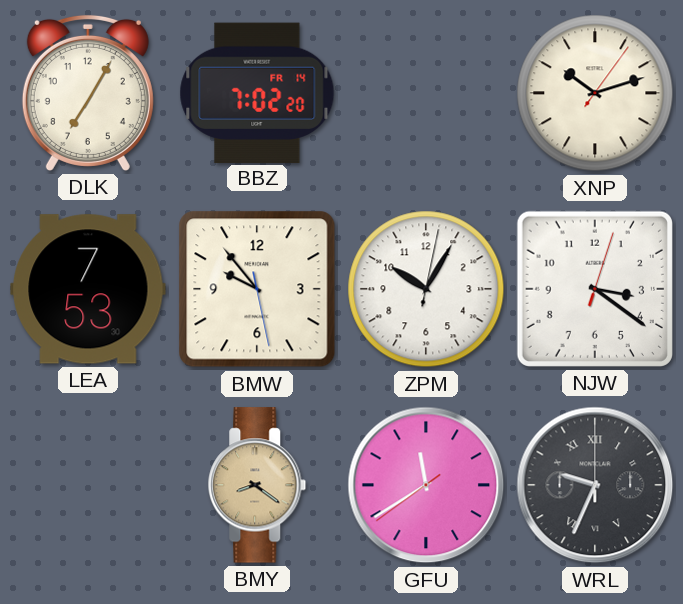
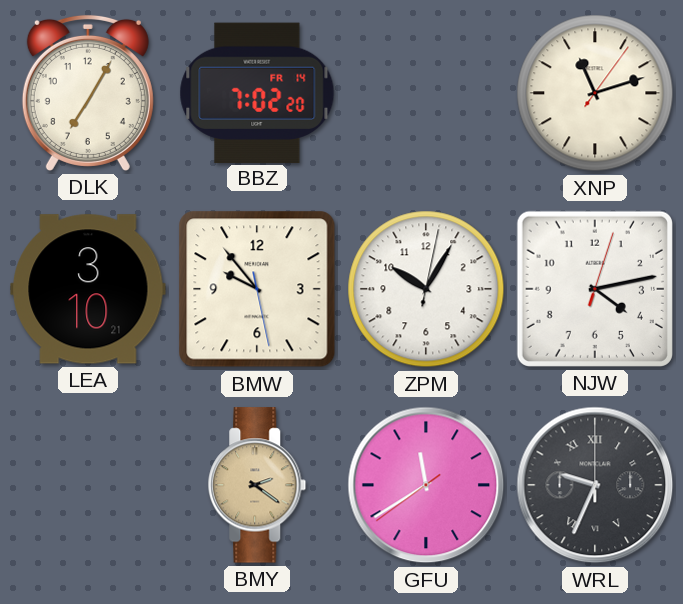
XNP: 10:12 -> 11:12
LEA: 7:53 -> 3:10
NJW: 3:21 -> 4:13
BMY: 8:21 -> 2:21
